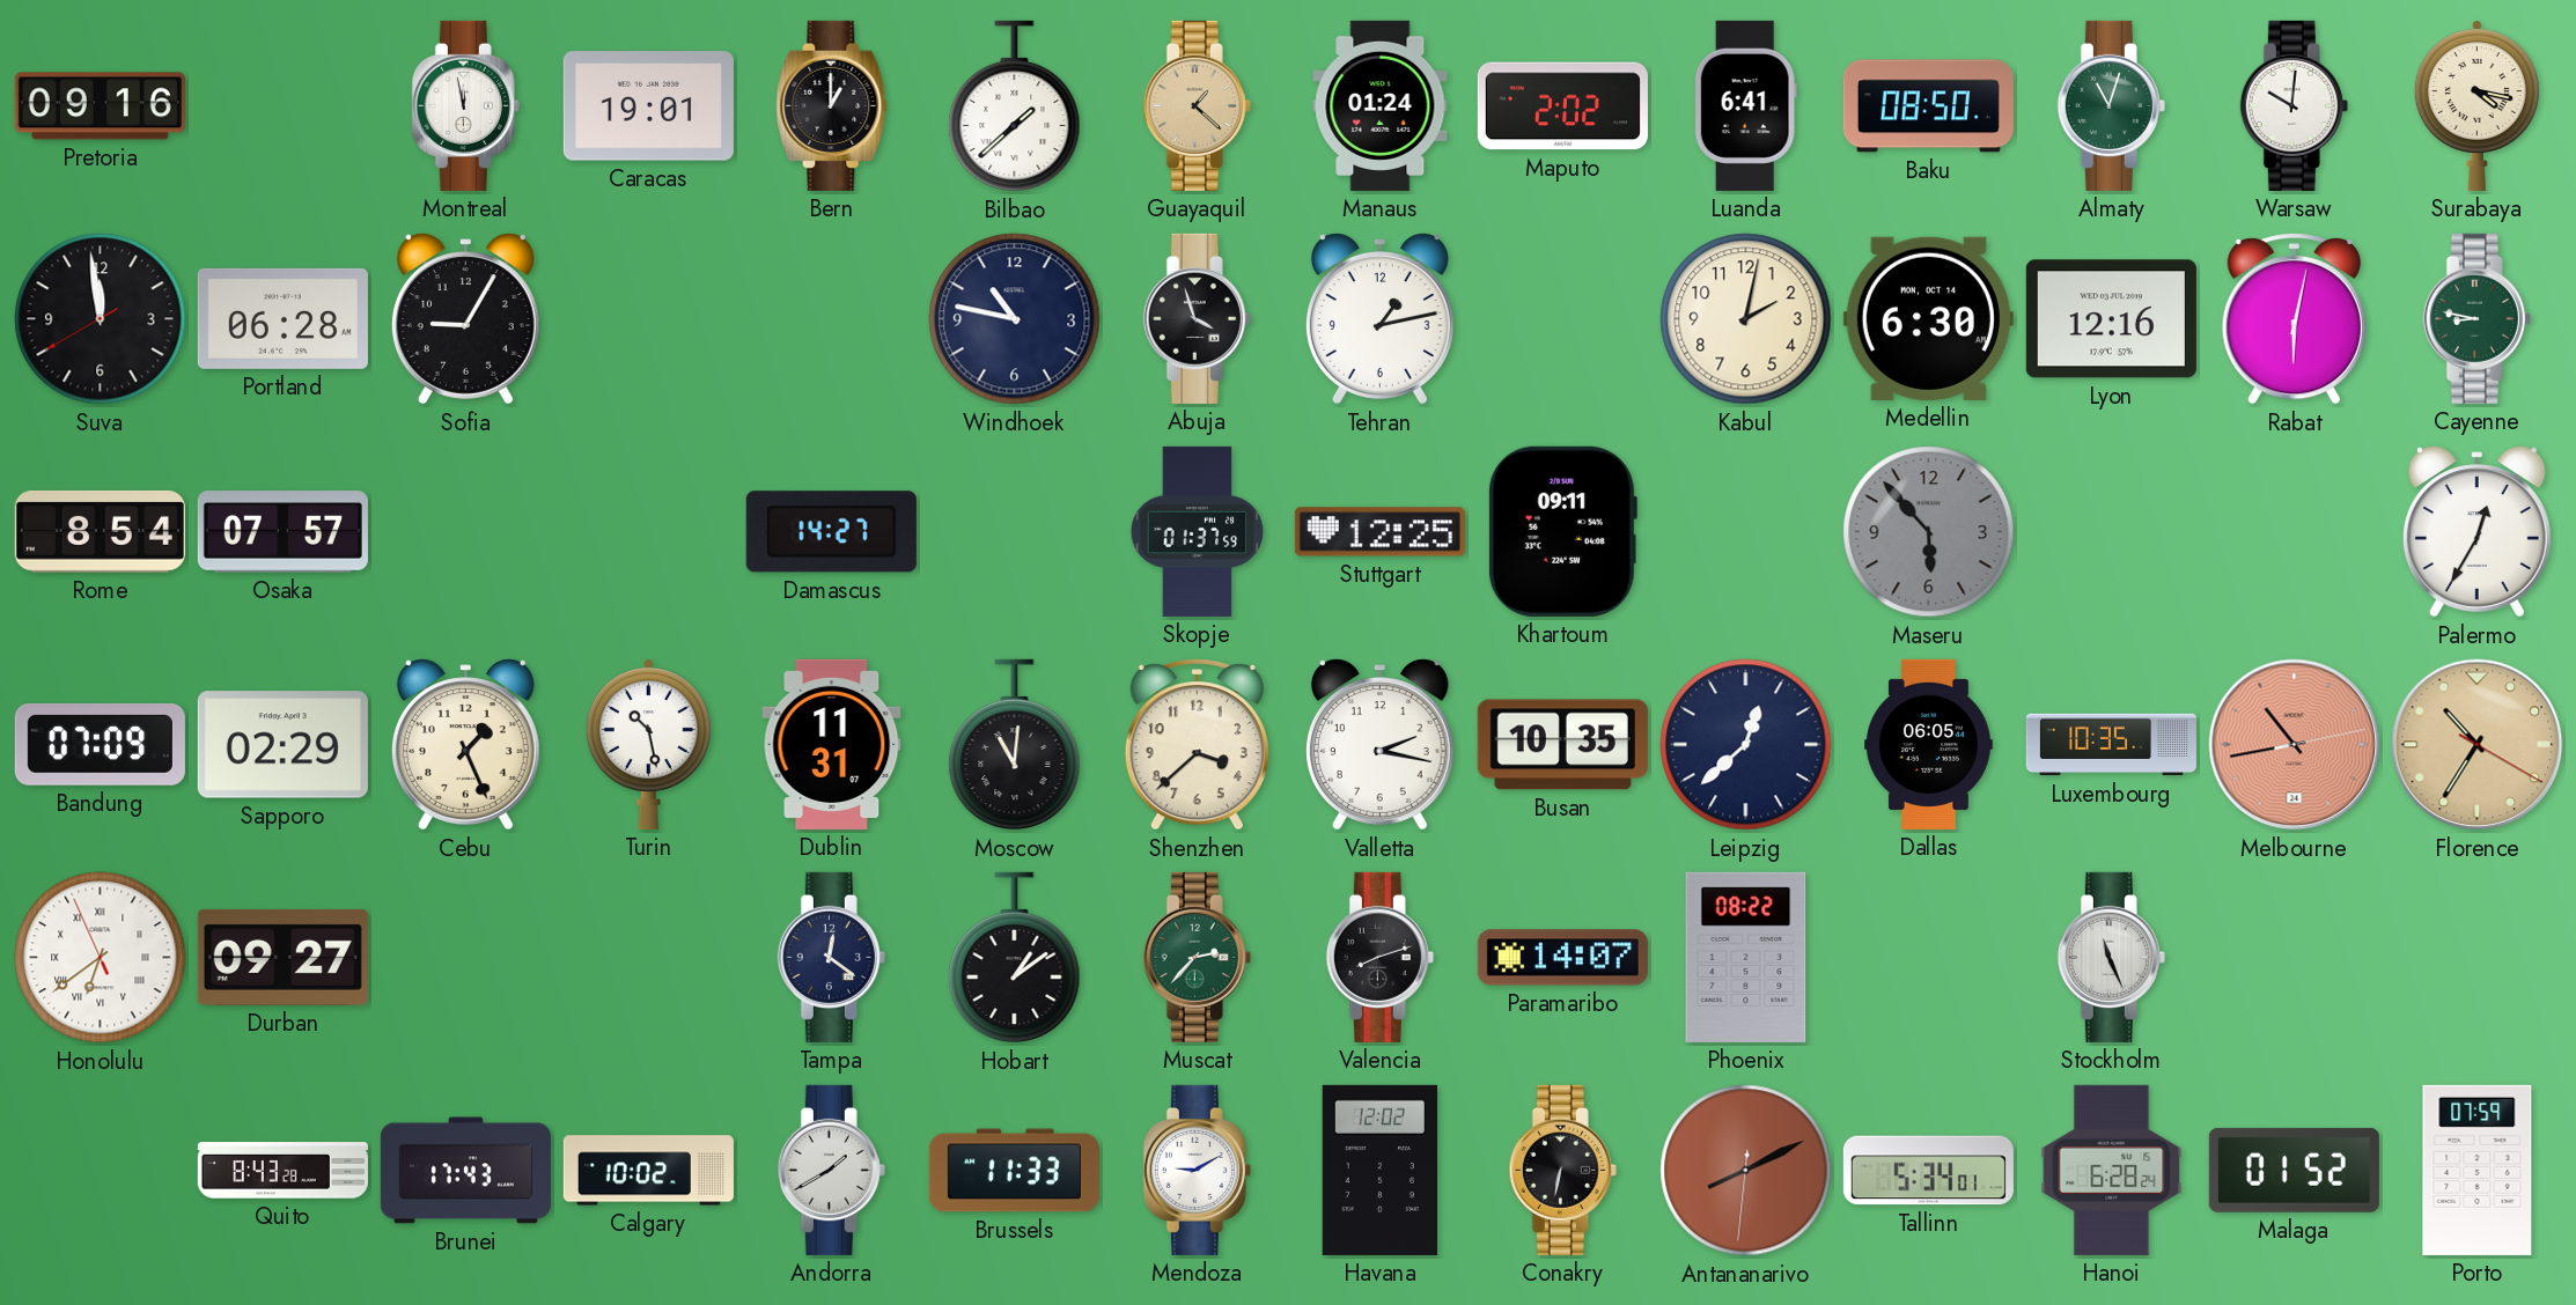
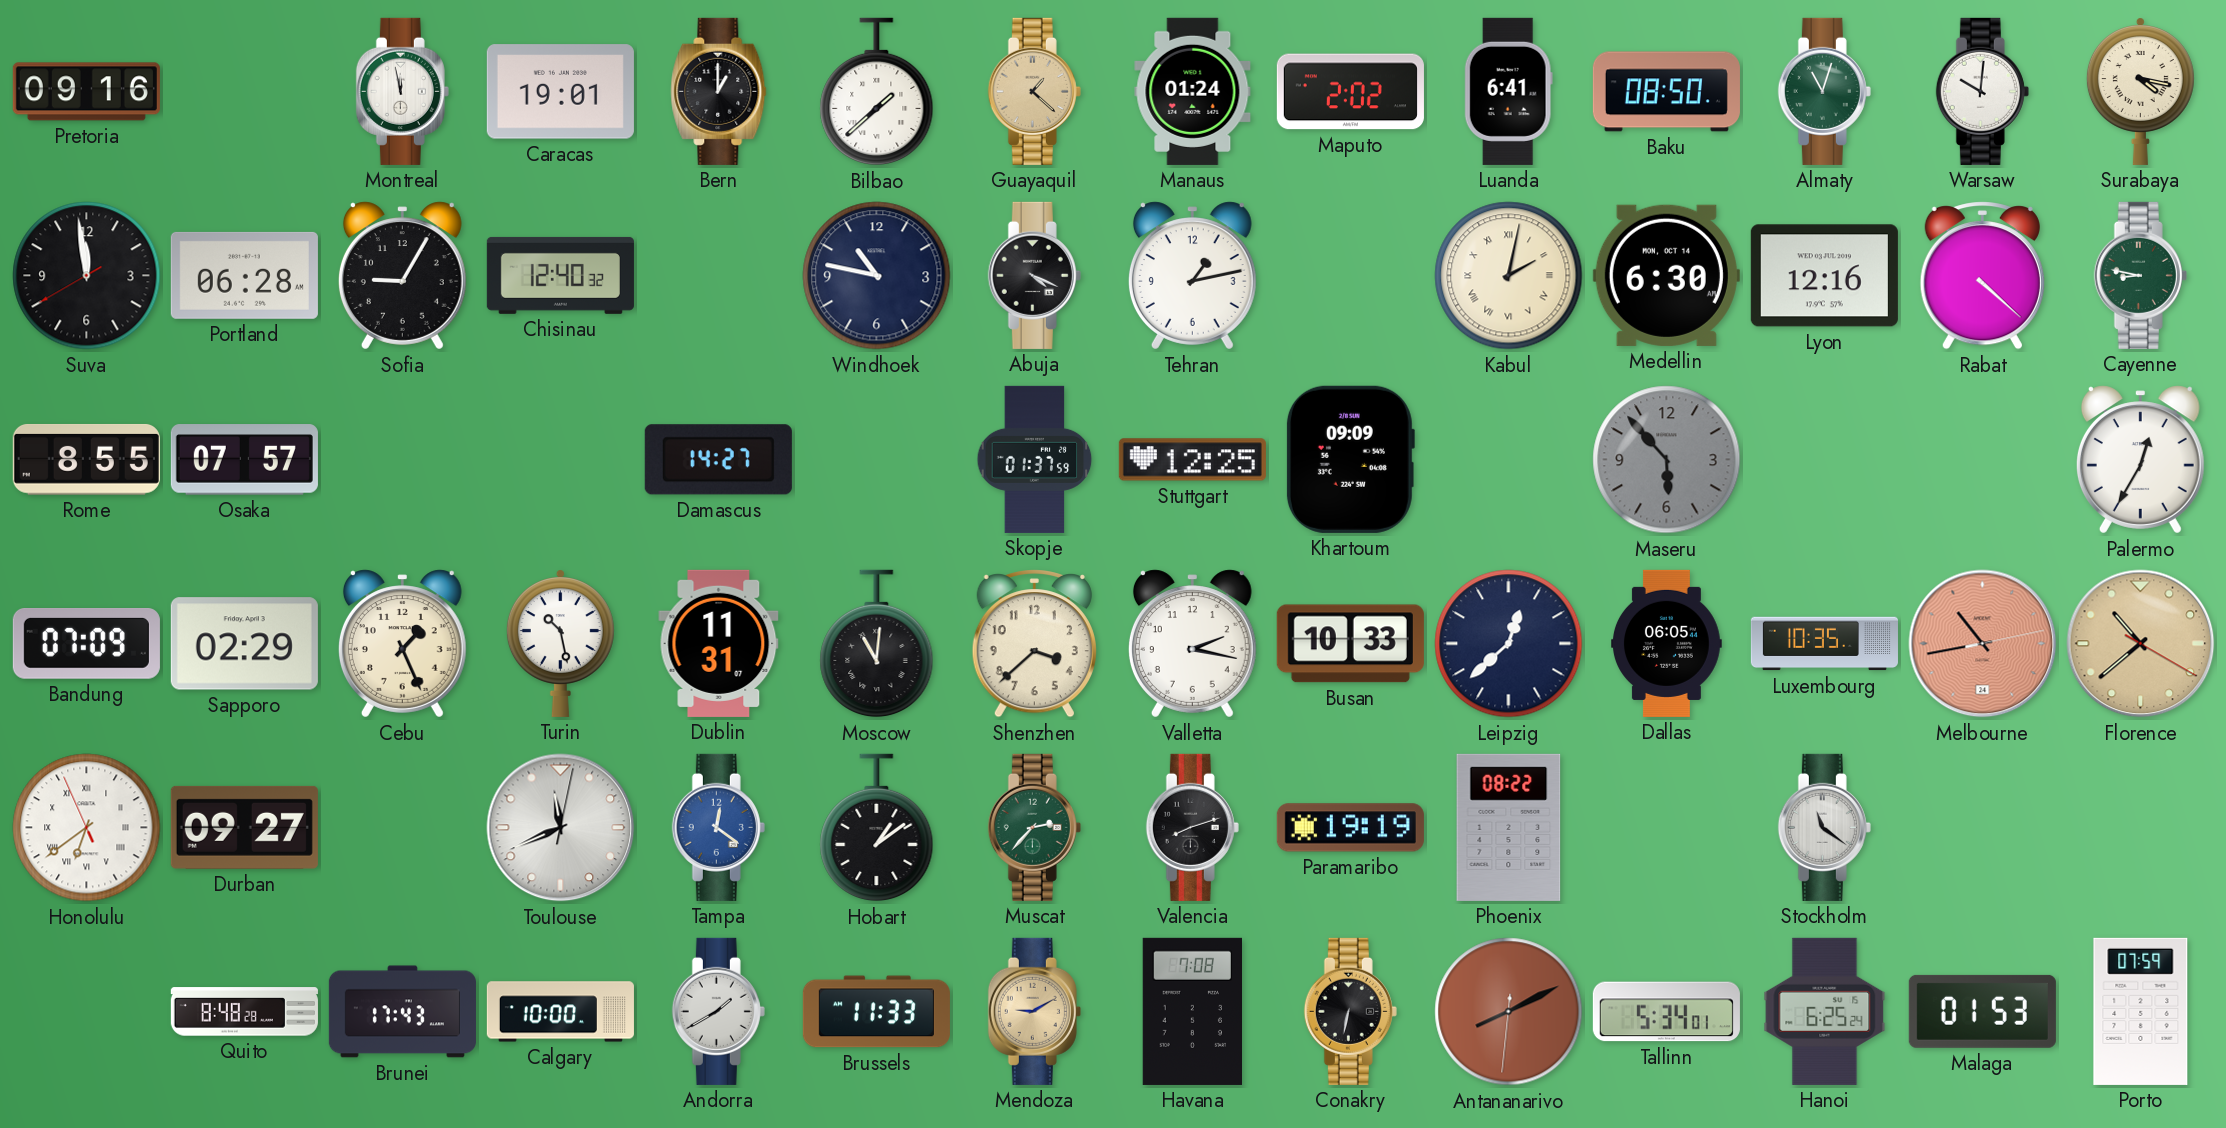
Chisinau: none -> 12:40
Abuja: 3:57 -> 4:19
Kabul numerals: Arabic -> Roman
Rabat: 6:02 -> 4:22
Rome: 8:54 -> 8:55
Khartoum: 09:11 -> 09:09
Busan: 10:35 -> 10:33
Florence: 10:35 -> 10:38
Toulouse: none -> 11:41
Tampa dial: navy -> blue
Paramaribo: 14:07 -> 19:19
Stockholm: 11:26 -> 11:21
Quito: 8:43 -> 8:48
Calgary: 10:02 -> 10:00
Mendoza dial: white -> champagne
Havana: 12:02 -> 7:08
Hanoi: 6:28 -> 6:25
Malaga: 01:52 -> 01:53
